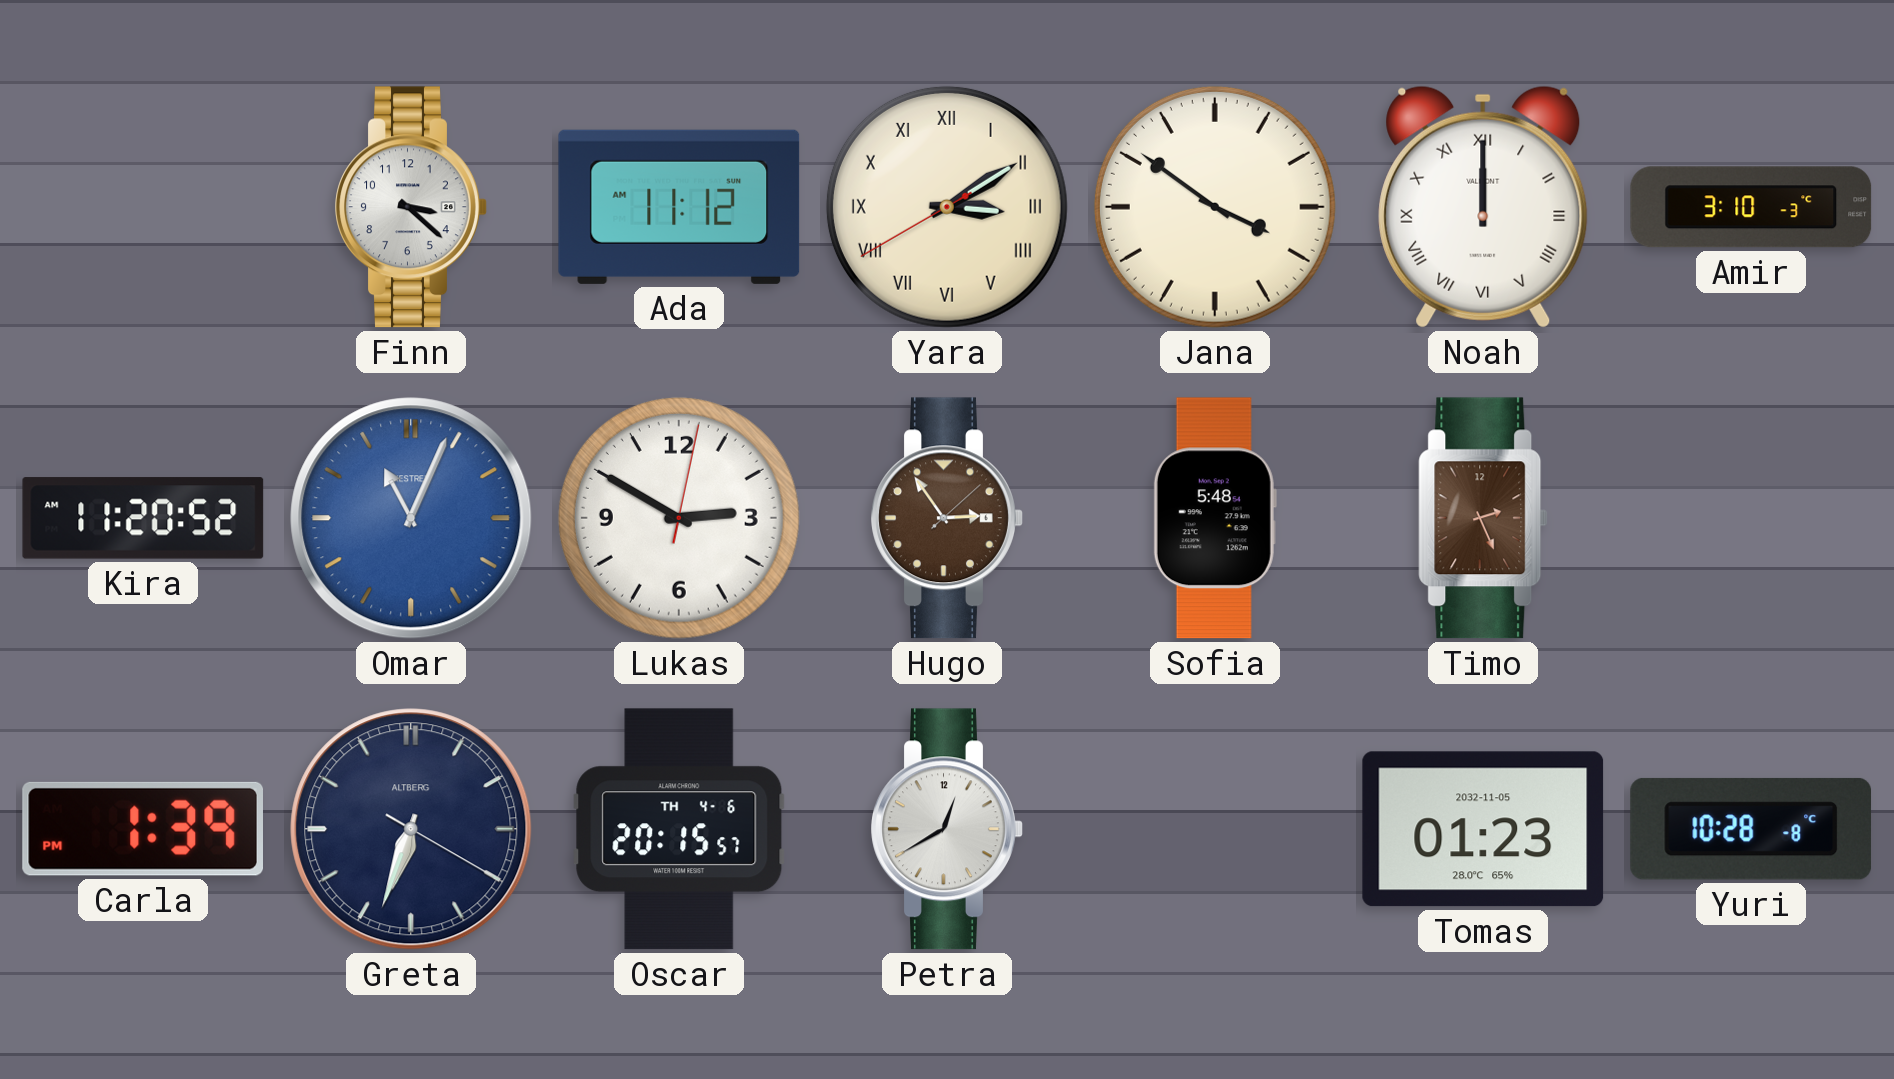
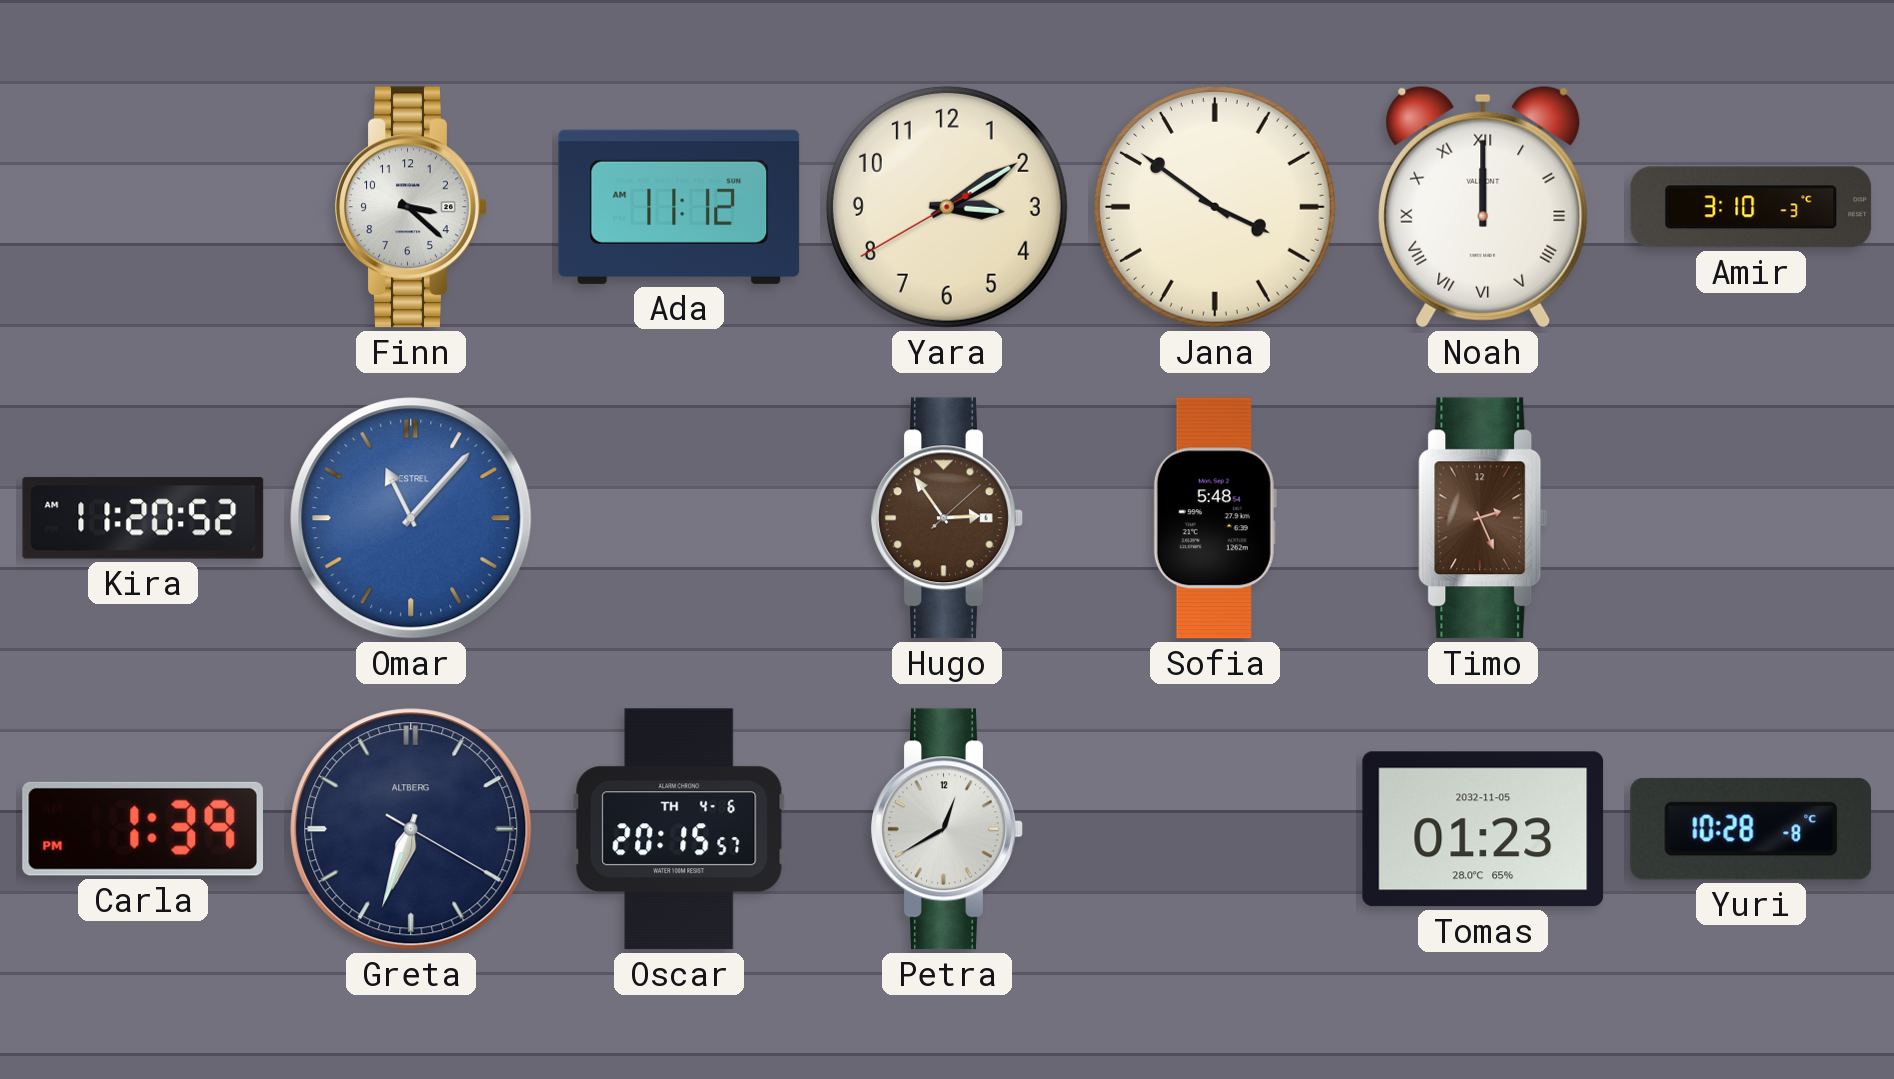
Yara numerals: Roman -> Arabic
Omar: 11:04 -> 11:07
Lukas: 2:50 -> none
